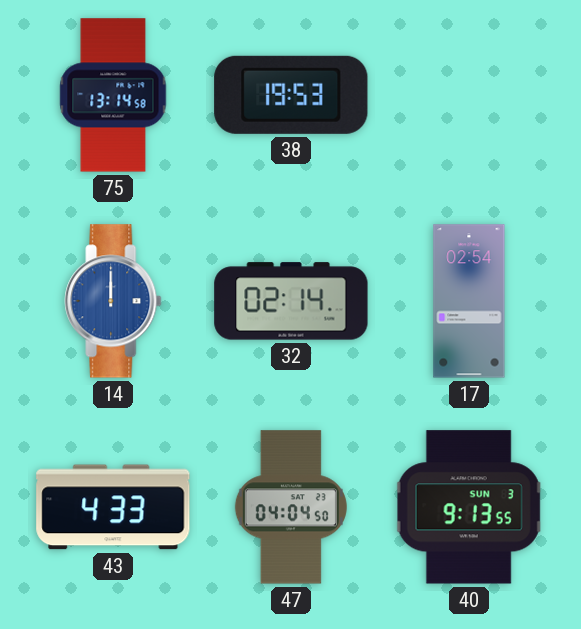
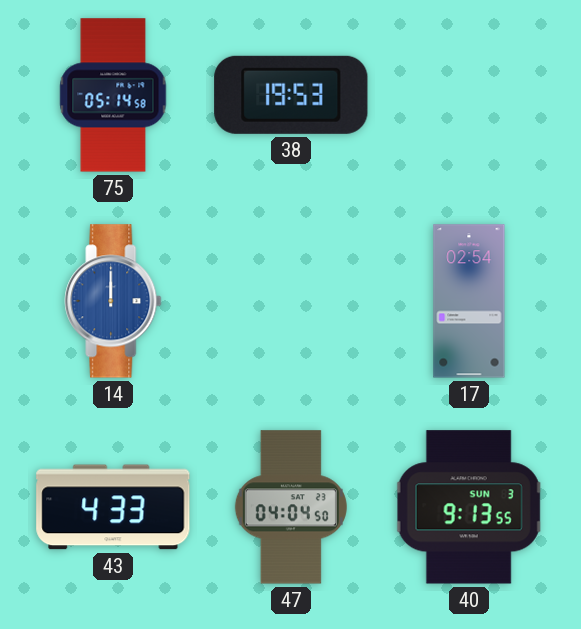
75: 13:14 -> 05:14
32: 02:14 -> none
